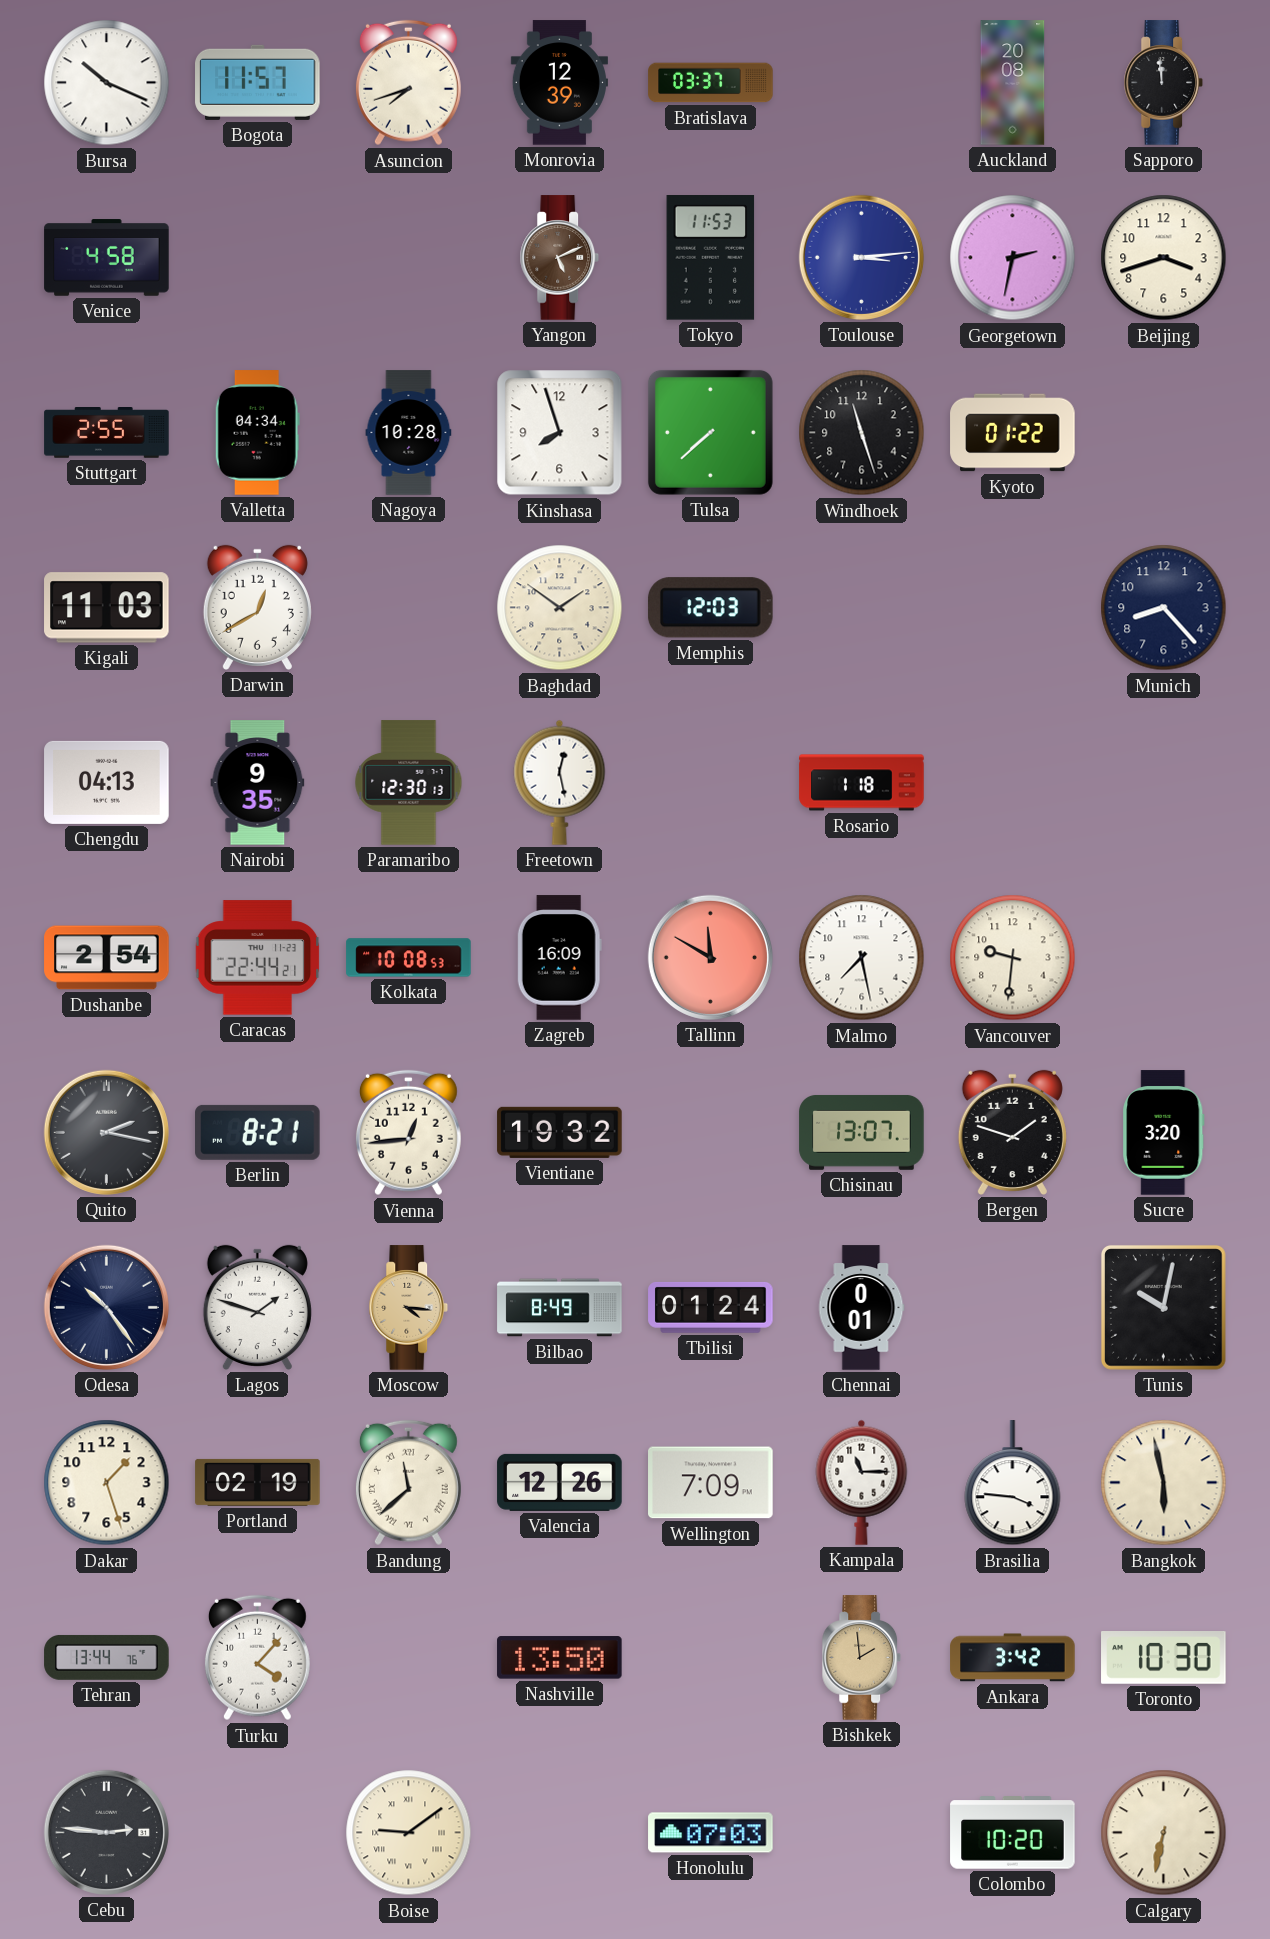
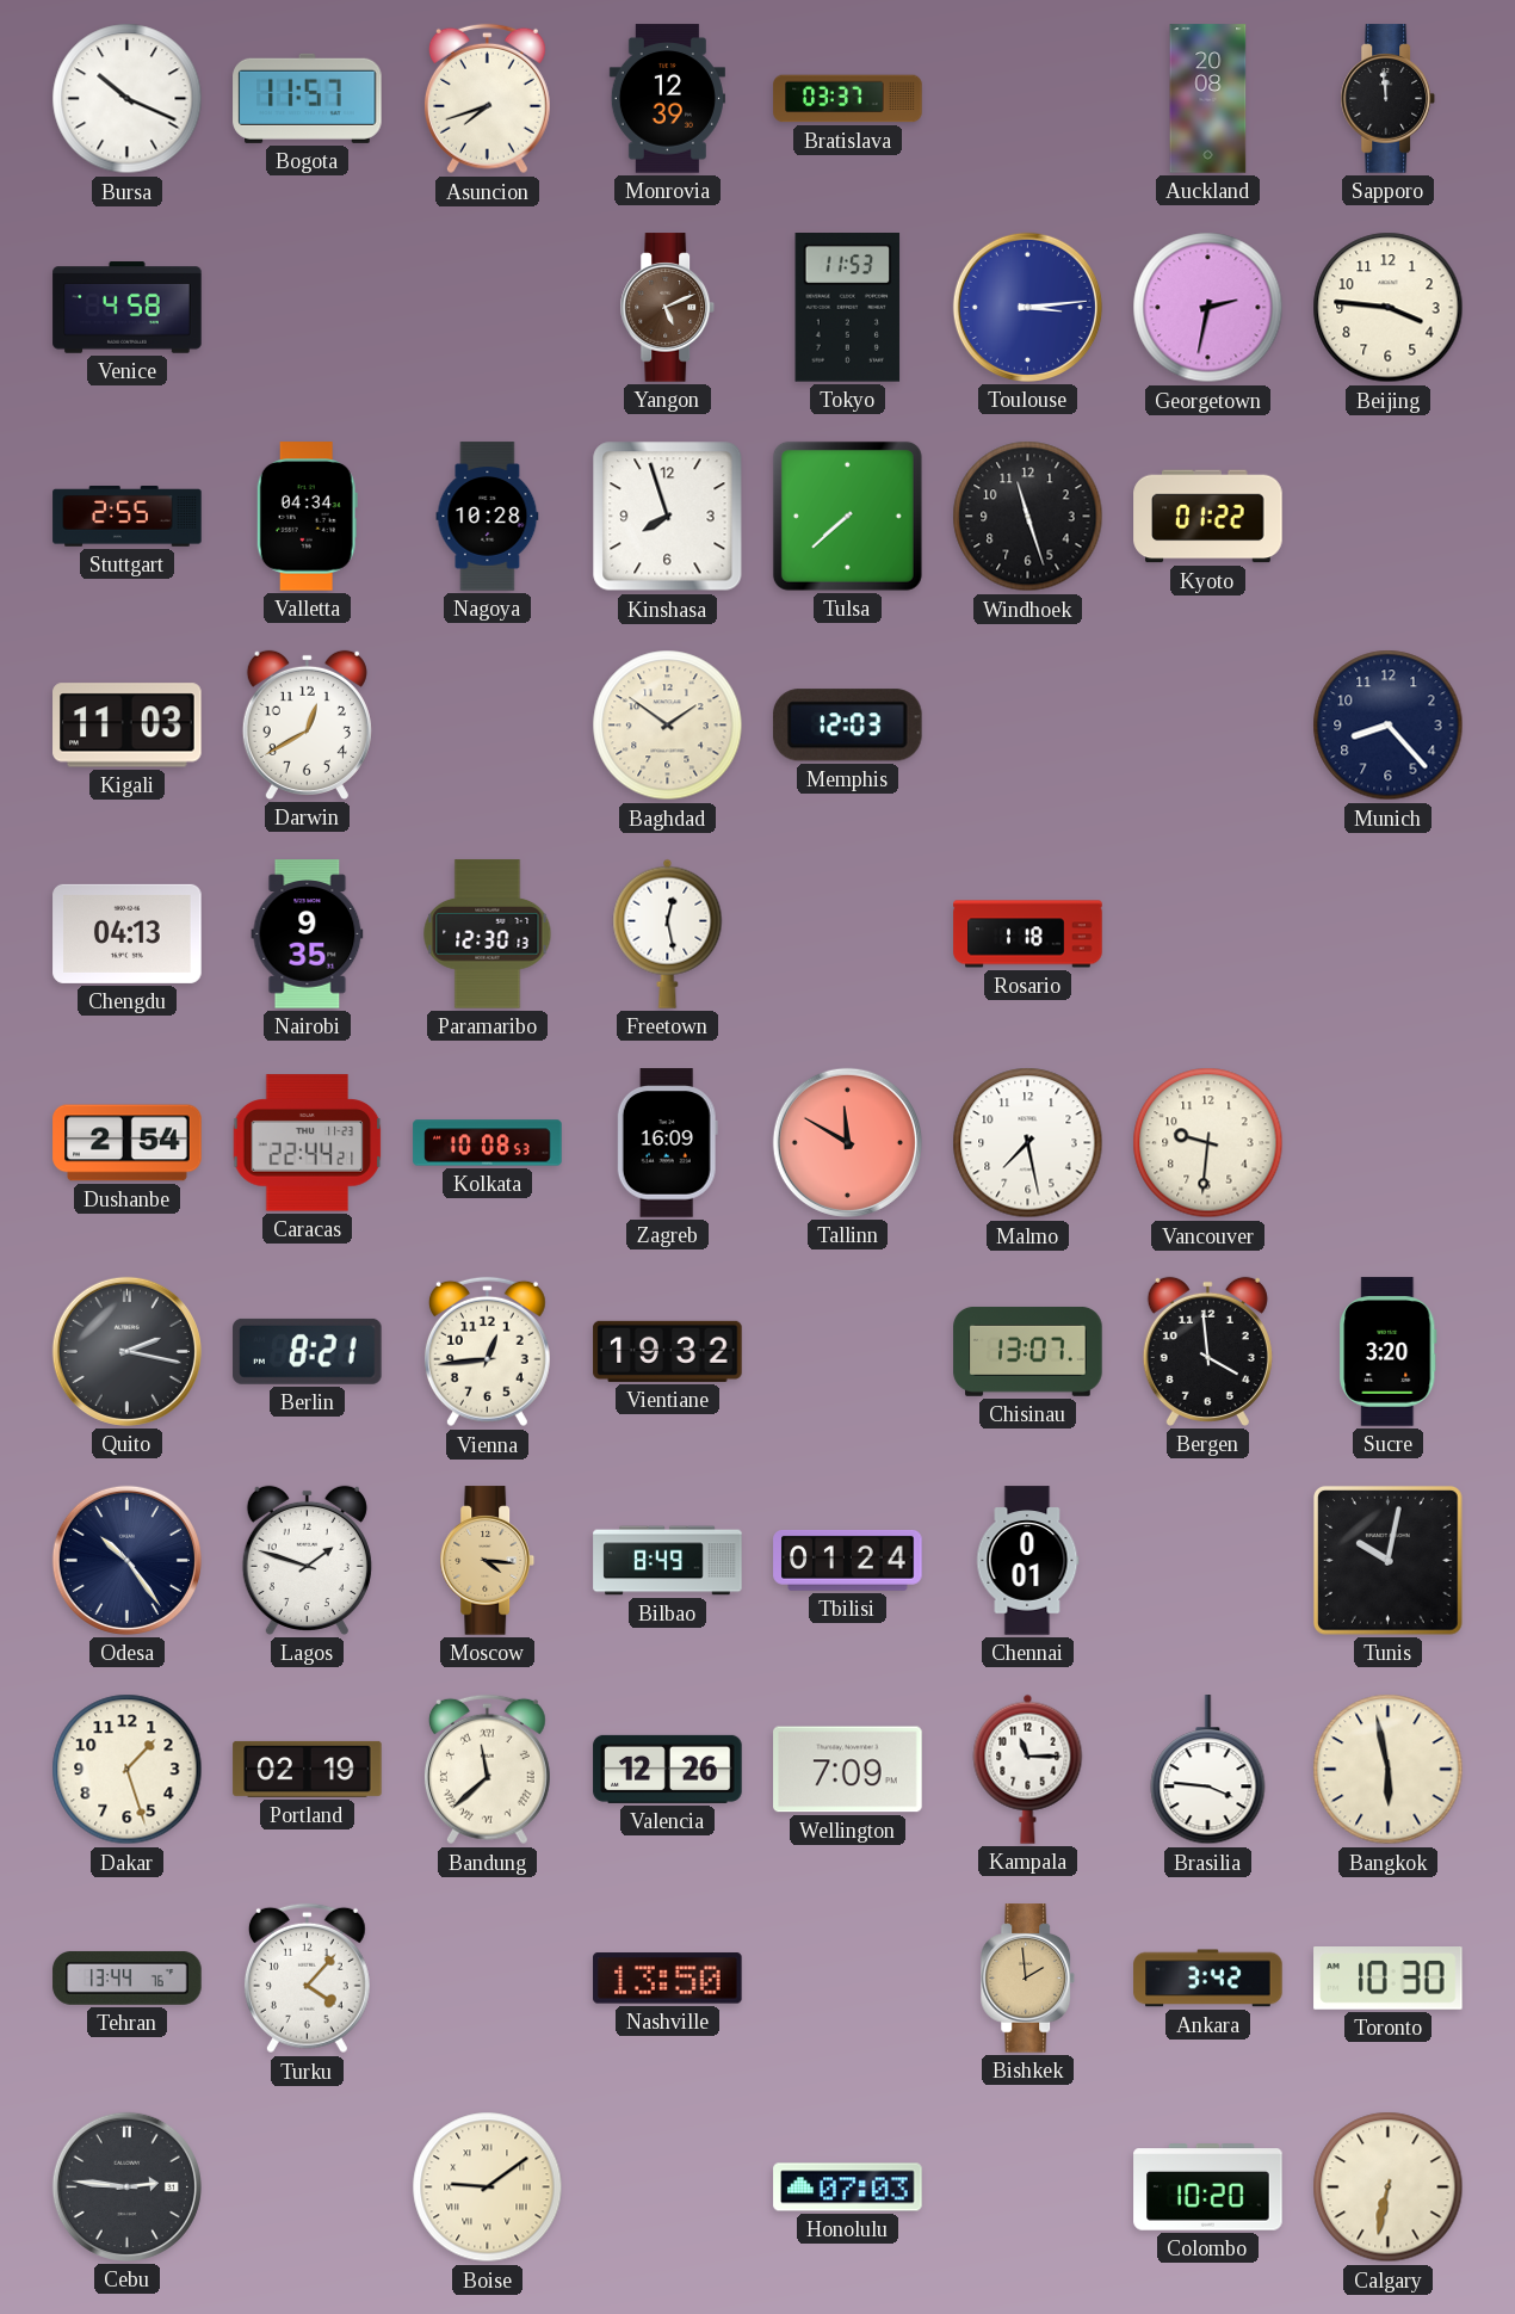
Beijing: 3:42 -> 3:46
Bergen: 1:48 -> 3:59
